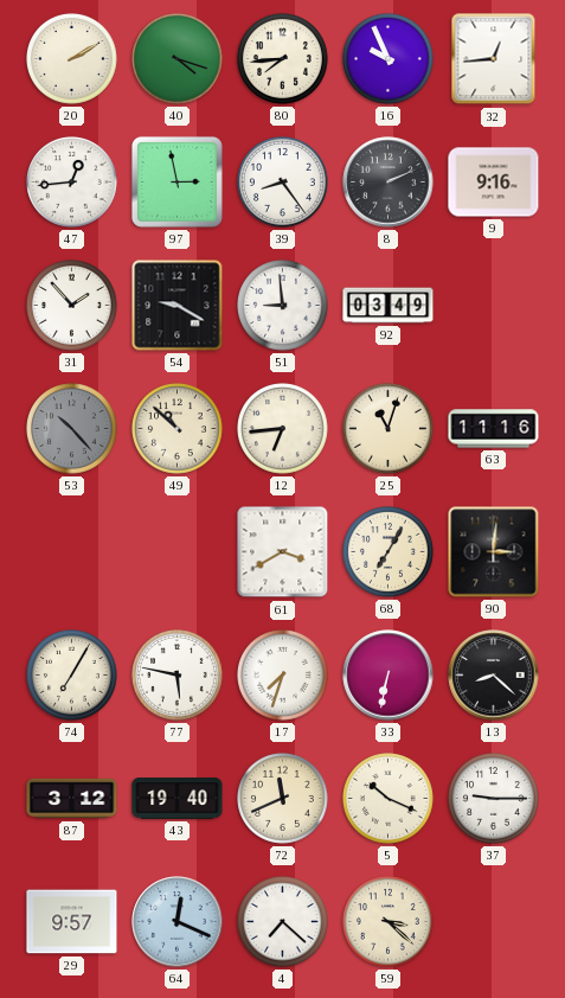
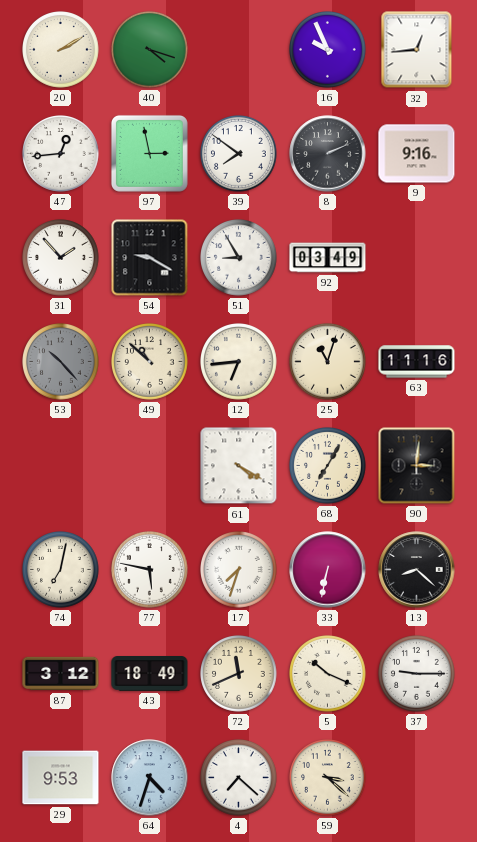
80: 7:44 -> none
39: 8:24 -> 7:51
51: 8:59 -> 8:55
61: 3:40 -> 4:20
74: 7:05 -> 7:02
43: 19:40 -> 18:49
29: 9:57 -> 9:53
64: 12:19 -> 4:33
